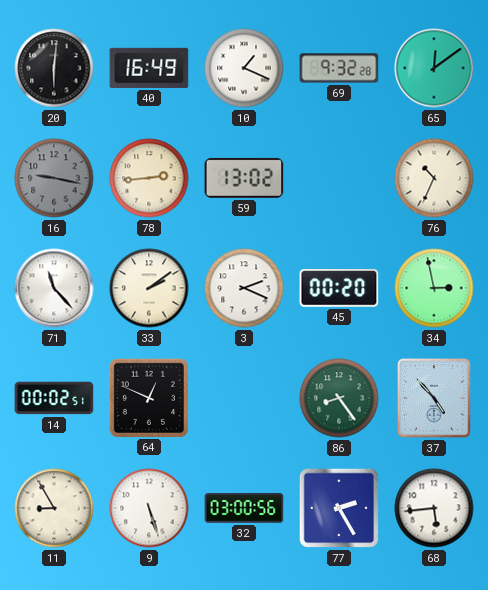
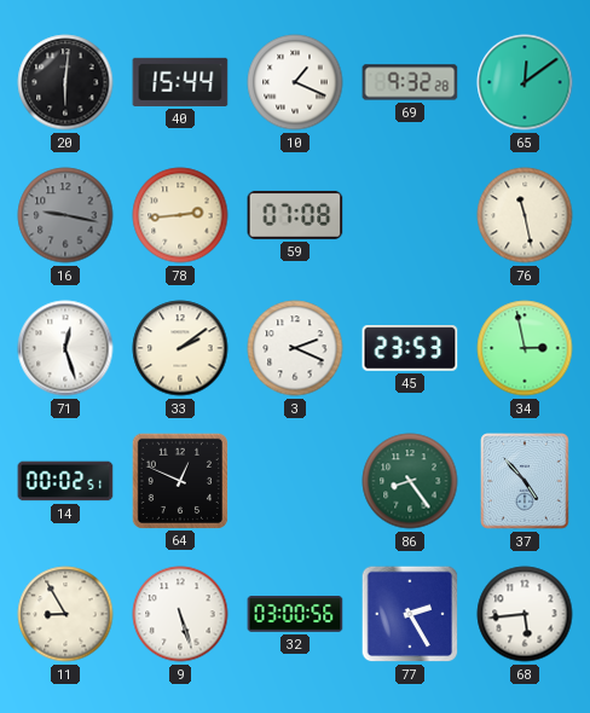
40: 16:49 -> 15:44
59: 13:02 -> 07:08
76: 10:34 -> 11:28
71: 11:23 -> 12:27
45: 00:20 -> 23:53
